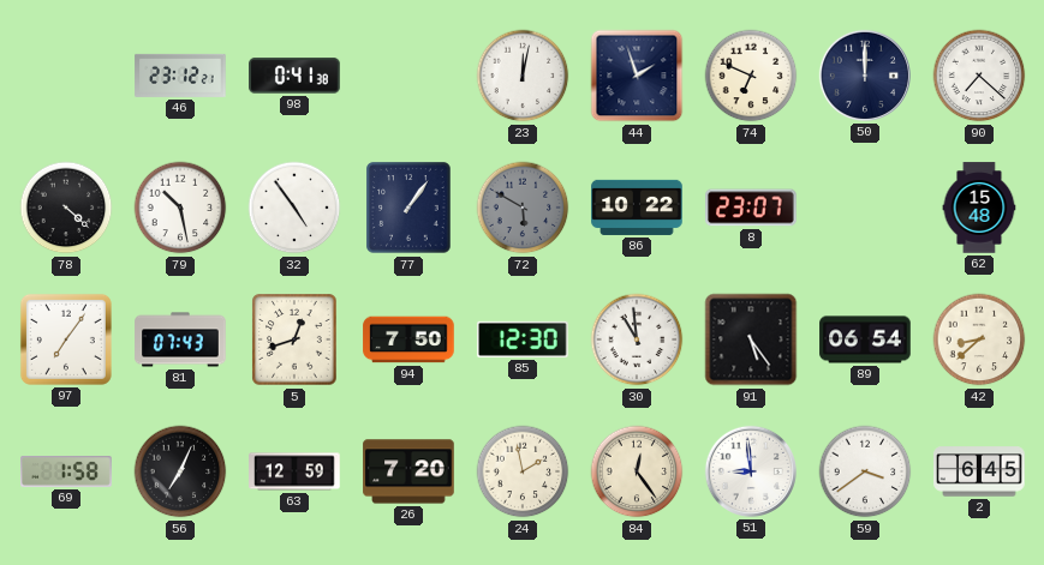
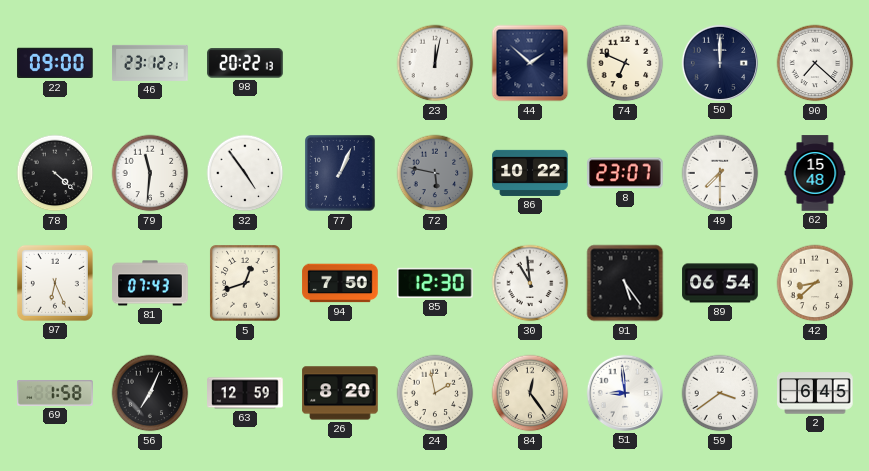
22: none -> 09:00
98: 0:41 -> 20:22
44: 1:57 -> 1:52
79: 10:28 -> 11:31
77: 1:06 -> 1:04
72: 5:50 -> 5:47
49: none -> 7:30
97: 7:06 -> 6:26
26: 7:20 -> 8:20
